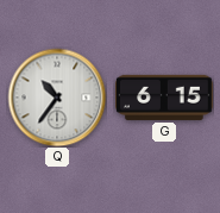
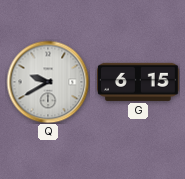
Q: 10:36 -> 9:40
